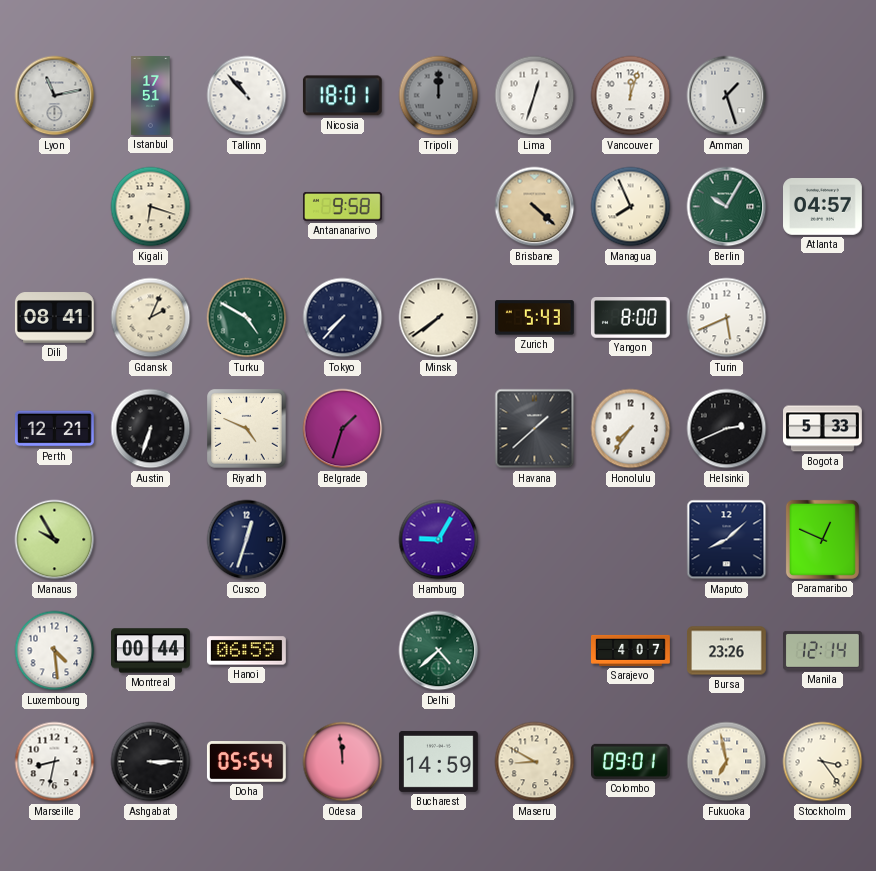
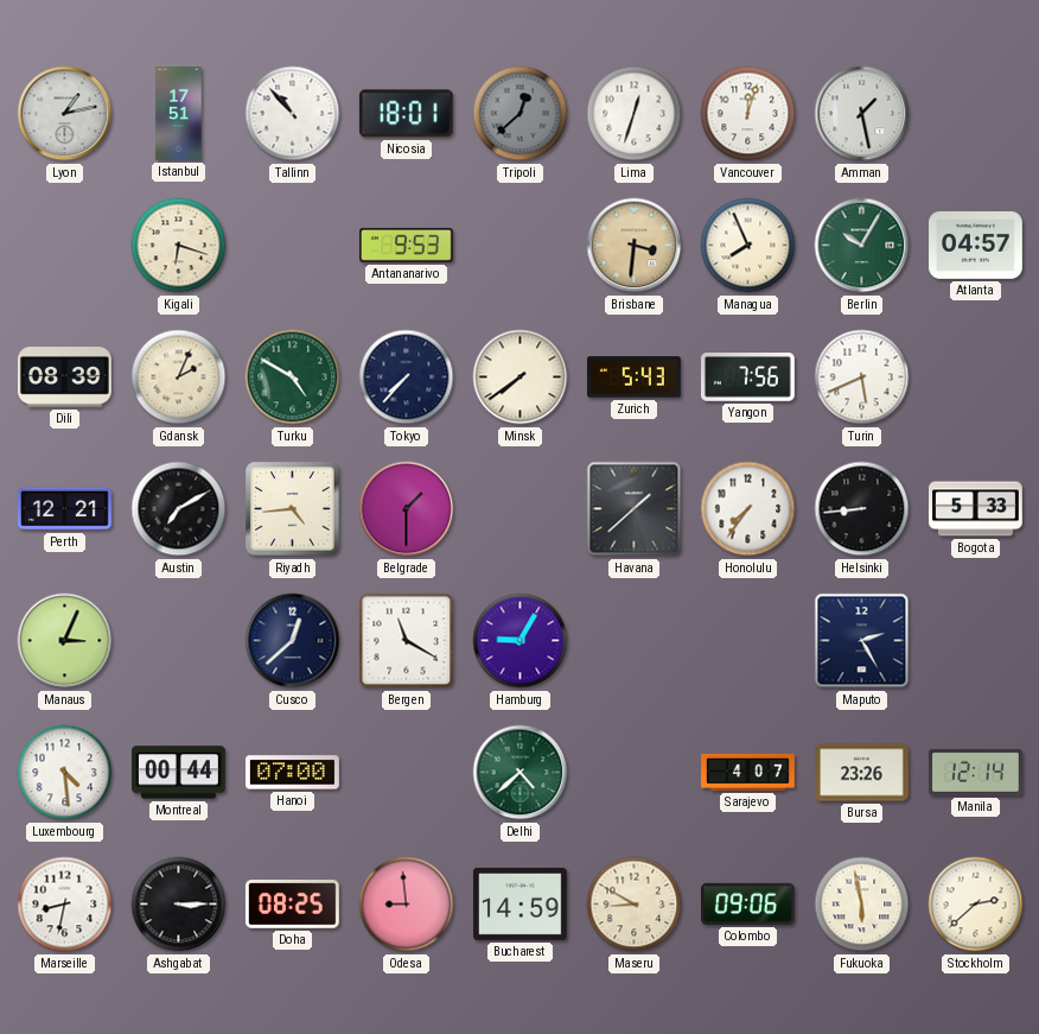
Lyon: 11:13 -> 1:13
Tripoli: 12:00 -> 12:38
Amman: 1:27 -> 1:28
Antananarivo: 9:58 -> 9:53
Brisbane: 4:22 -> 3:31
Dili: 08:41 -> 08:39
Yangon: 8:00 -> 7:56
Austin: 6:33 -> 7:10
Riyadh: 4:49 -> 4:44
Belgrade: 1:33 -> 1:30
Helsinki: 2:41 -> 8:44
Manaus: 9:55 -> 3:04
Cusco: 12:33 -> 12:38
Bergen: none -> 11:20
Maputo: 8:08 -> 2:25
Paramaribo: 12:49 -> none
Hanoi: 06:59 -> 07:00
Doha: 05:54 -> 08:25
Odesa: 11:59 -> 8:59
Colombo: 09:01 -> 09:06
Fukuoka: 6:58 -> 5:58
Stockholm: 3:24 -> 2:38
